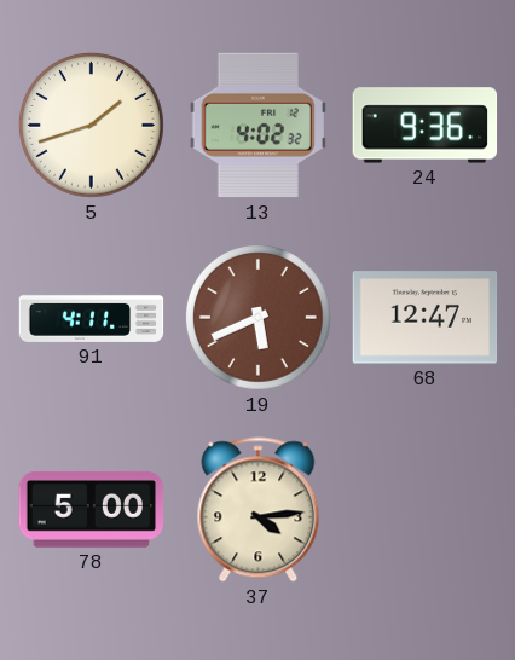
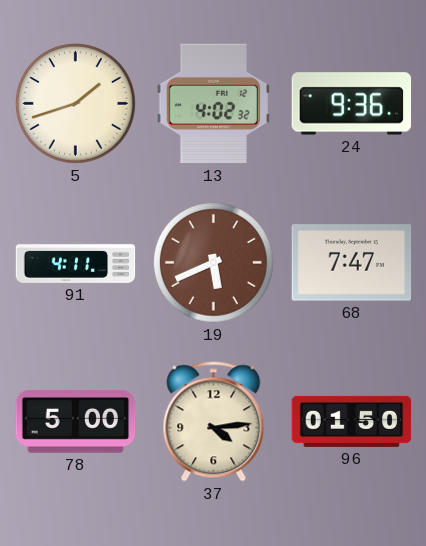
68: 12:47 -> 7:47
96: none -> 01:50
